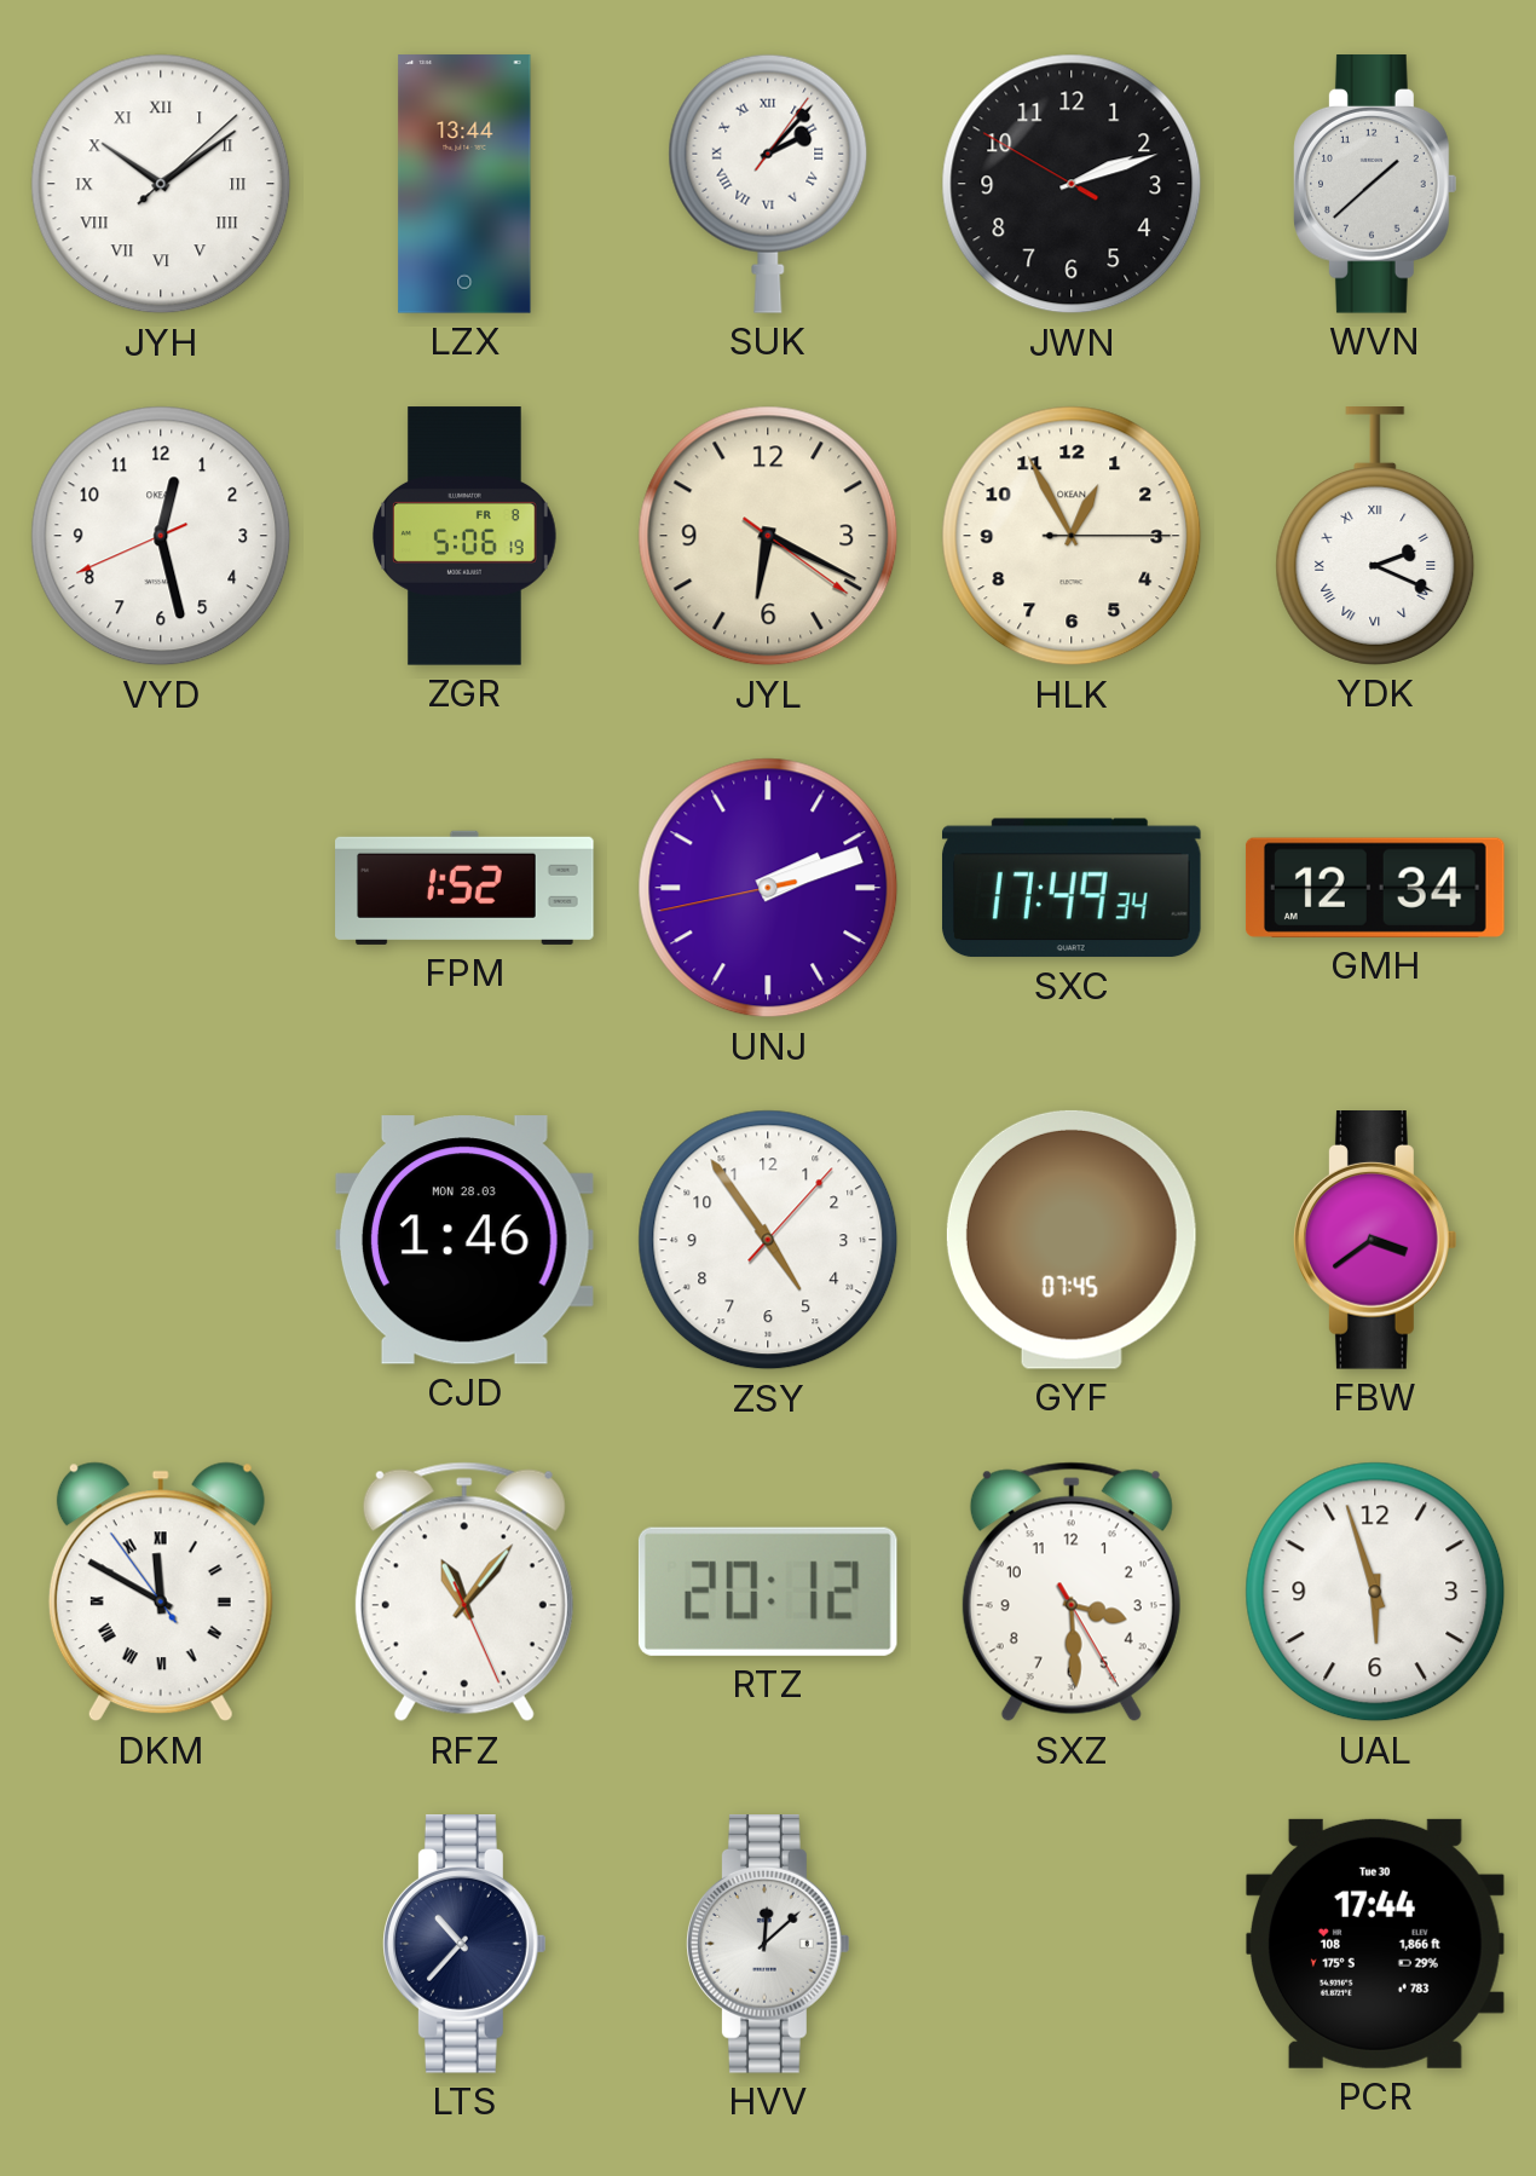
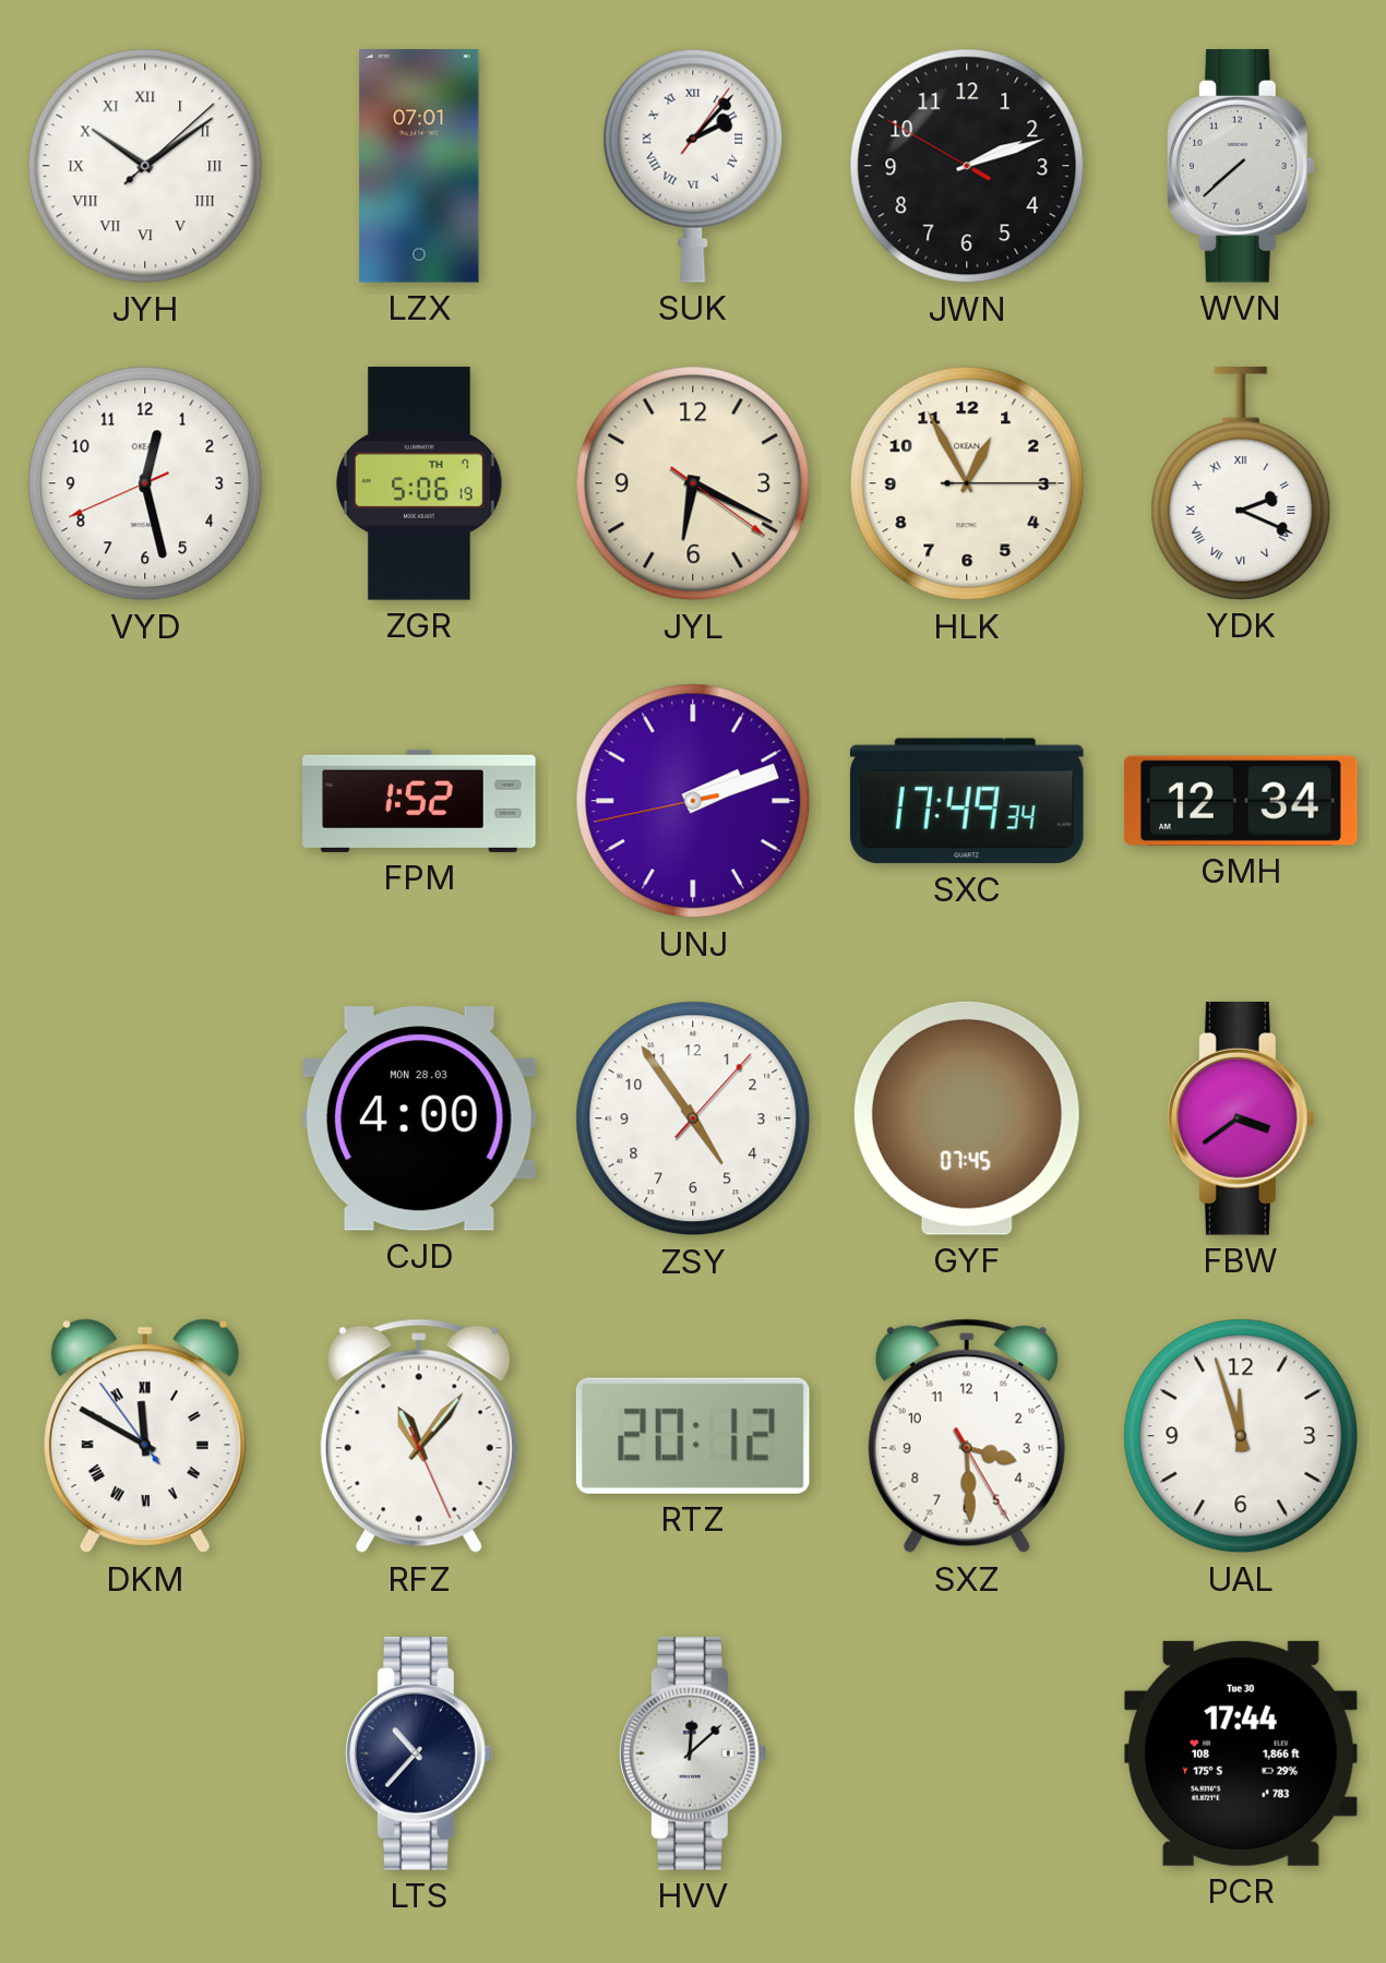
LZX: 13:44 -> 07:01
WVN: 1:38 -> 7:38
ZGR date: FR 8 -> TH 7
CJD: 1:46 -> 4:00
UAL: 5:57 -> 11:57
